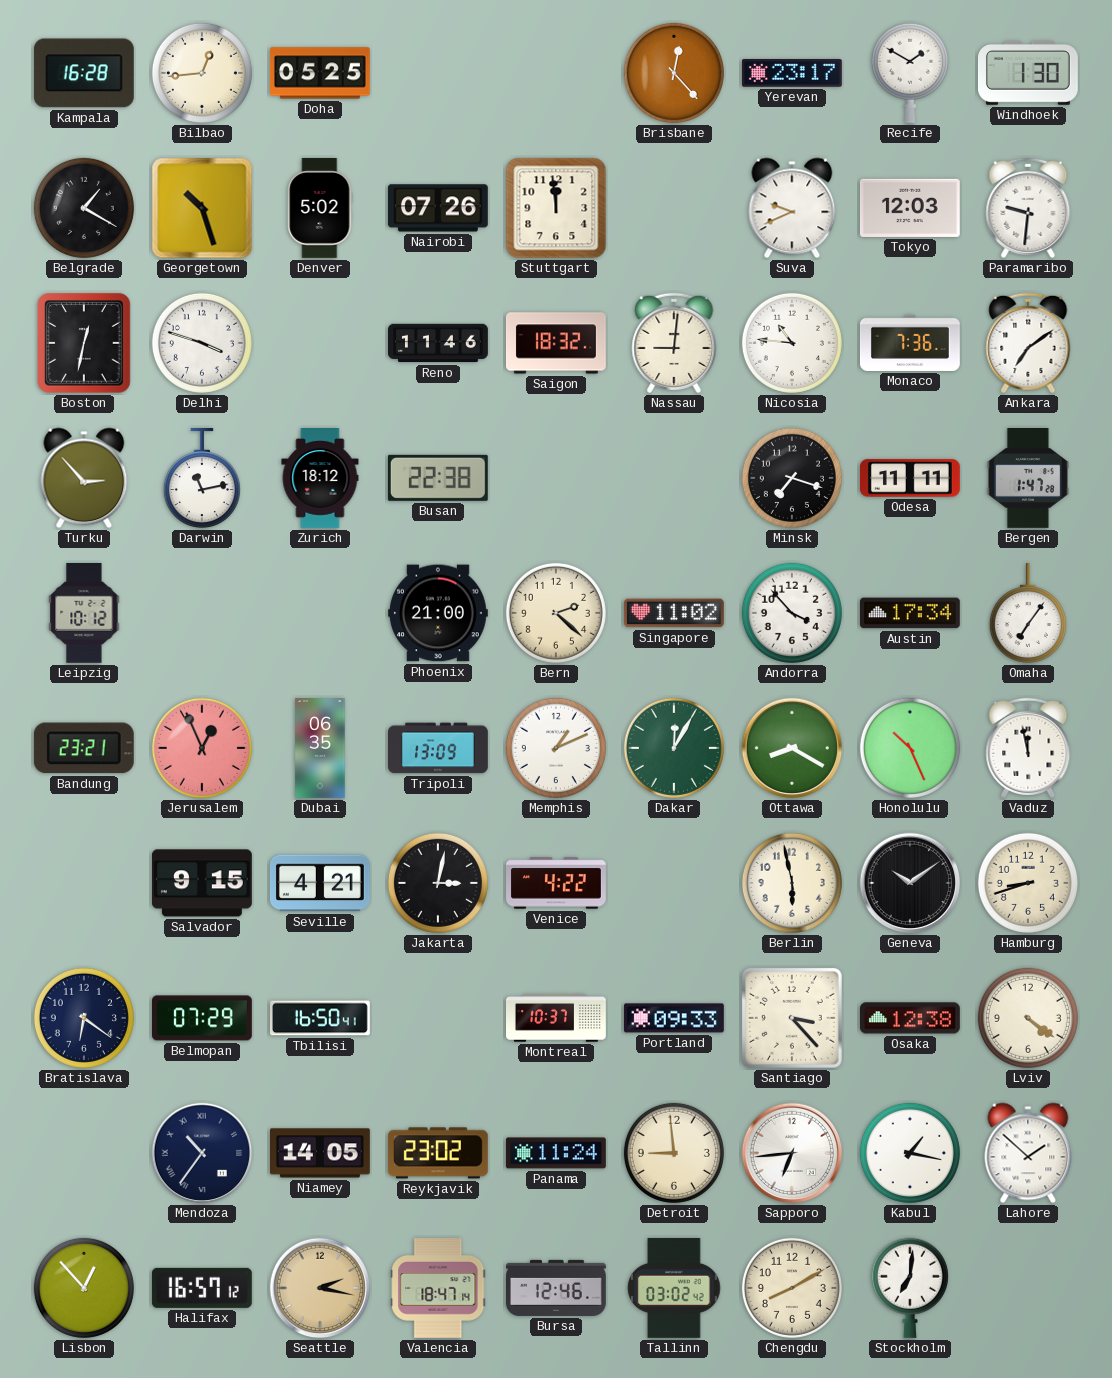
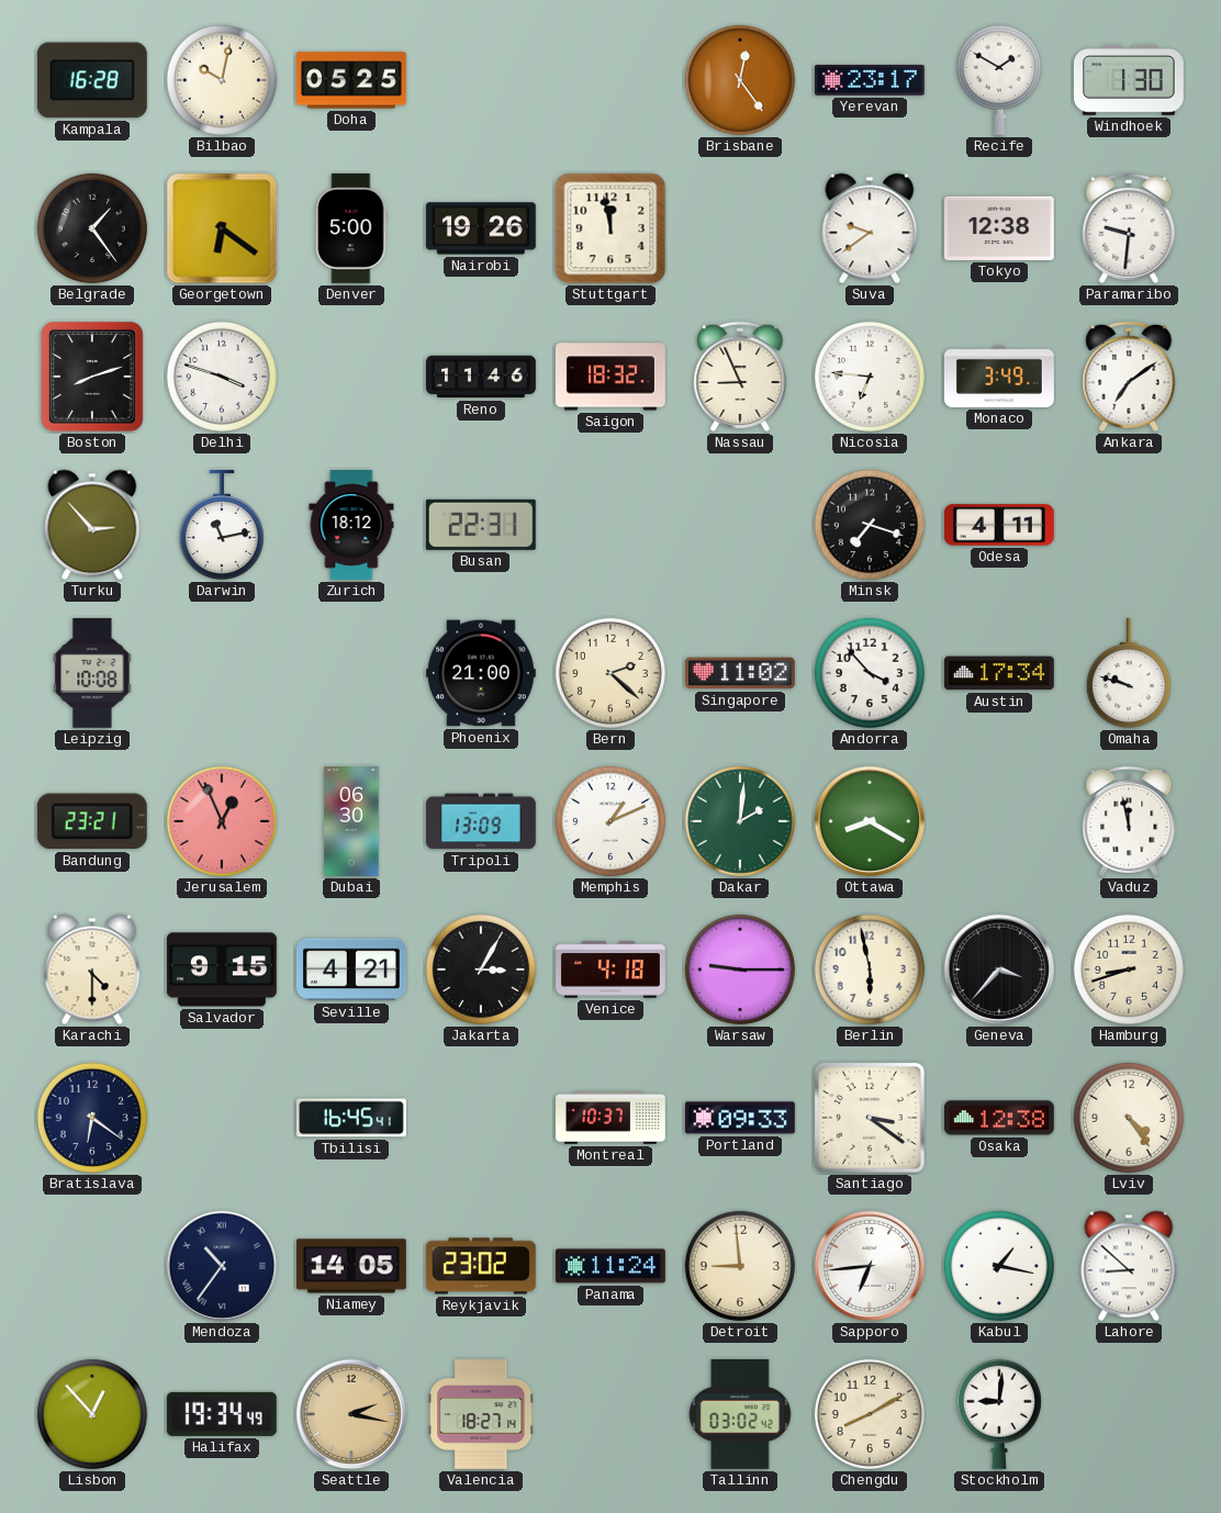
Bilbao: 12:44 -> 10:02
Brisbane: 12:23 -> 12:24
Belgrade: 1:20 -> 1:24
Georgetown: 10:27 -> 6:21
Denver: 5:02 -> 5:00
Nairobi: 07:26 -> 19:26
Stuttgart: 11:59 -> 11:58
Suva: 9:41 -> 9:39
Tokyo: 12:03 -> 12:38
Boston: 12:32 -> 8:12
Nassau: 9:01 -> 8:56
Nicosia: 10:46 -> 6:46
Monaco: 7:36 -> 3:49
Busan: 22:38 -> 22:31
Odesa: 11:11 -> 4:11
Bergen: 1:47 -> none
Leipzig: 10:12 -> 10:08
Omaha: 7:06 -> 9:48
Dubai: 06:35 -> 06:30
Dakar: 12:05 -> 2:01
Honolulu: 10:26 -> none
Karachi: none -> 4:30
Jakarta: 3:02 -> 3:05
Venice: 4:22 -> 4:18
Warsaw: none -> 9:15
Geneva: 10:09 -> 3:37
Belmopan: 07:29 -> none
Tbilisi: 16:50 -> 16:45
Santiago: 3:23 -> 3:21
Lviv: 4:21 -> 4:24
Lahore: 1:52 -> 8:52
Halifax: 16:57 -> 19:34
Valencia: 18:47 -> 18:27
Bursa: 12:46 -> none
Stockholm: 7:01 -> 9:01
